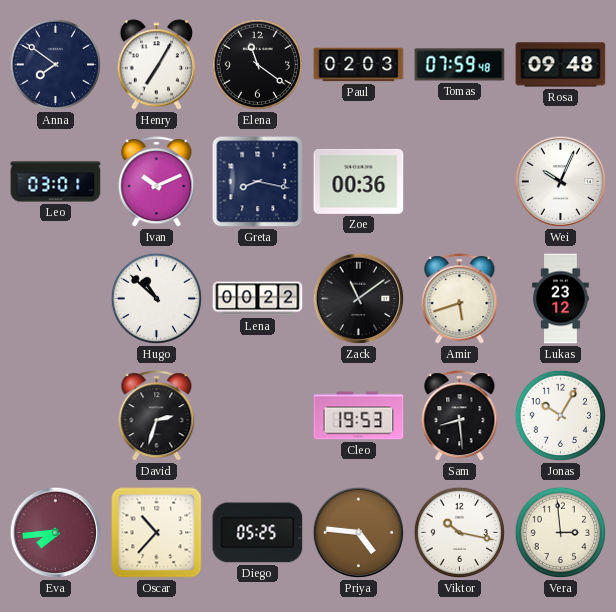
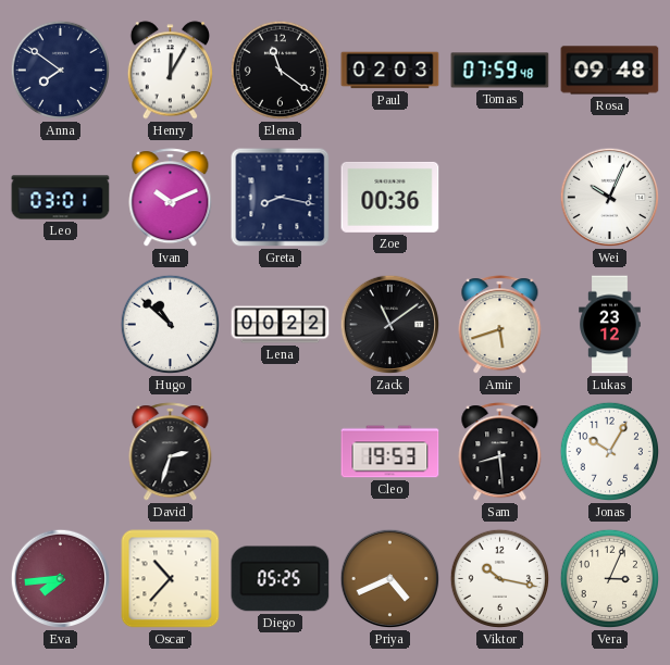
Henry: 7:05 -> 12:05
Priya: 4:46 -> 4:41
Vera: 2:59 -> 3:04
